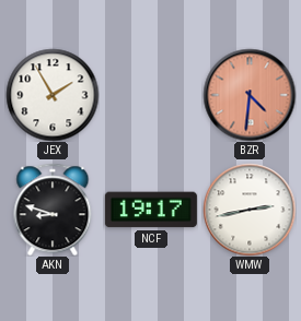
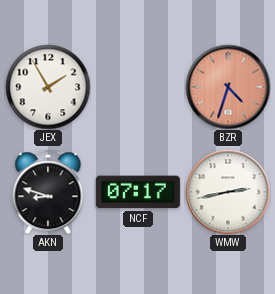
BZR: 4:31 -> 4:33
NCF: 19:17 -> 07:17
